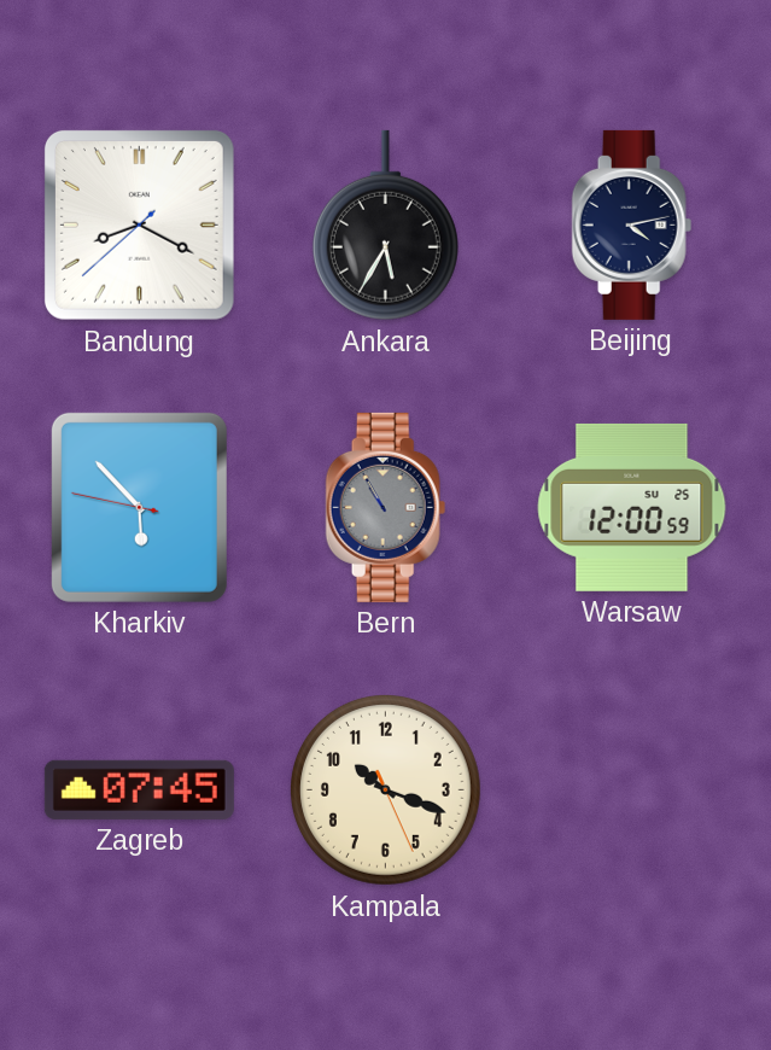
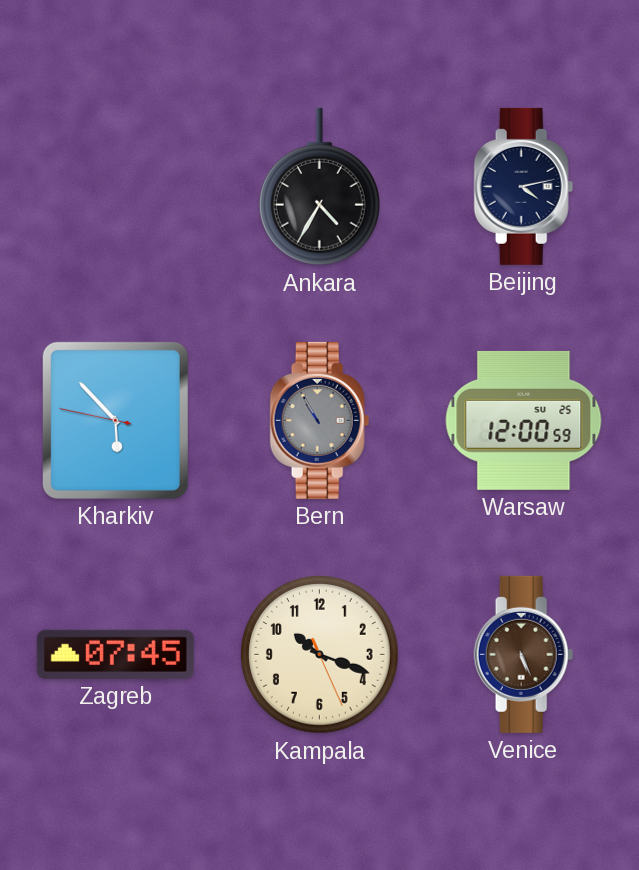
Bandung: 8:19 -> none
Ankara: 5:35 -> 4:35
Venice: none -> 5:26
